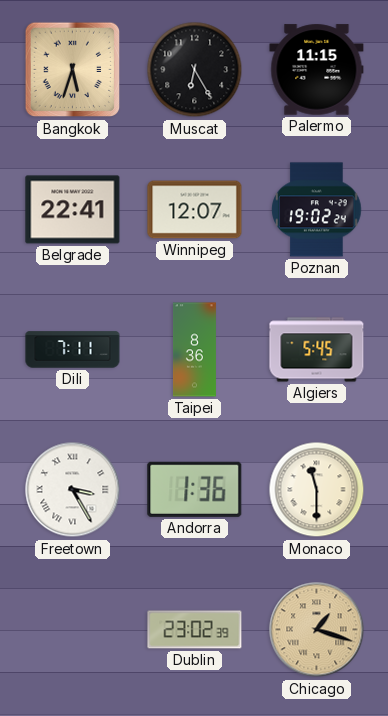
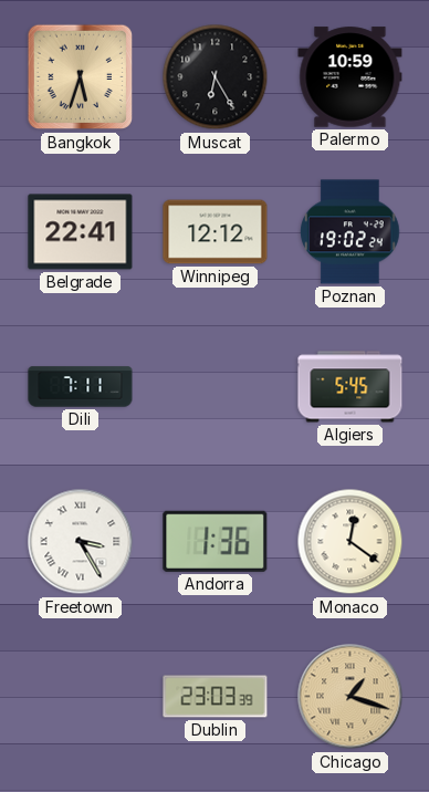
Palermo: 11:15 -> 10:59
Winnipeg: 12:07 -> 12:12
Taipei: 8:36 -> none
Monaco: 11:30 -> 12:21
Dublin: 23:02 -> 23:03
